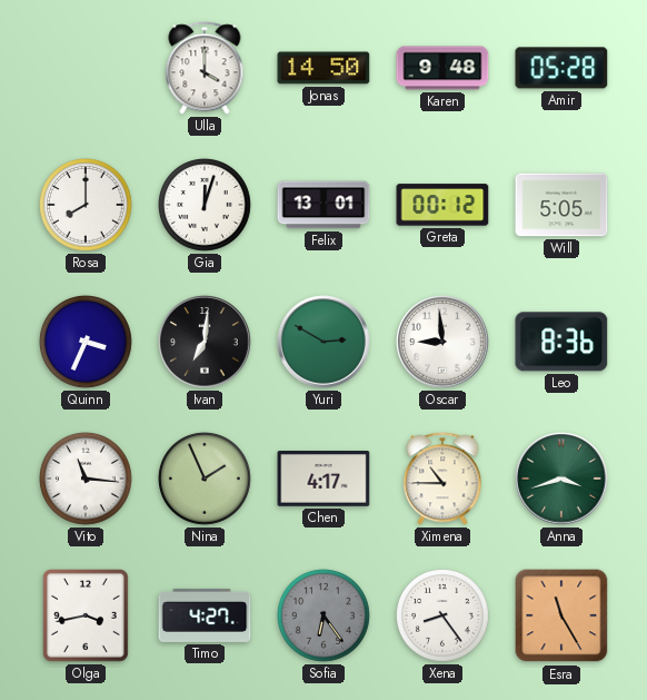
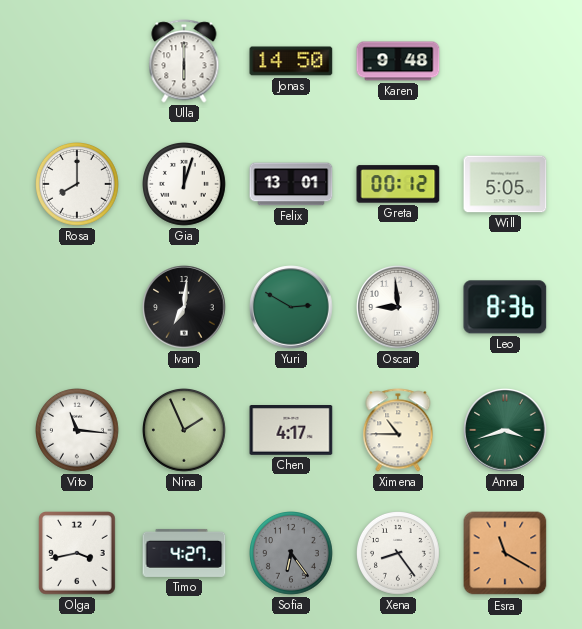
Ulla: 4:00 -> 6:00
Amir: 05:28 -> none
Quinn: 3:34 -> none
Esra: 11:25 -> 11:20
